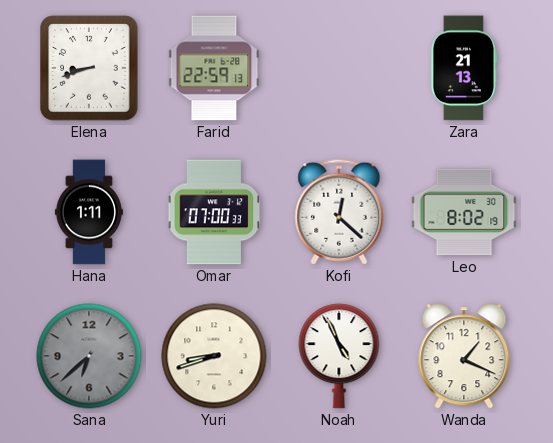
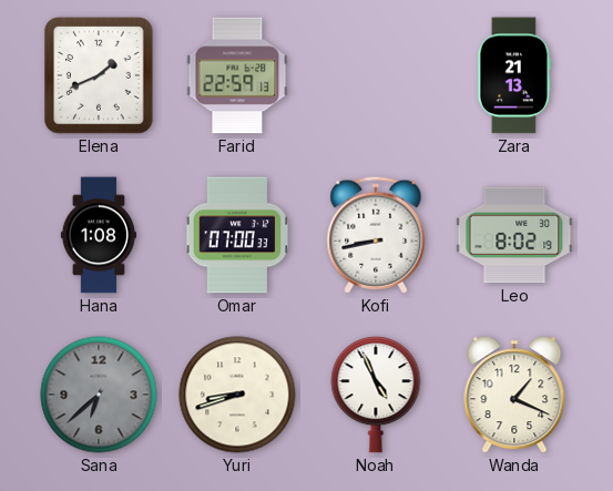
Elena: 8:42 -> 1:41
Hana: 1:11 -> 1:08
Kofi: 12:22 -> 8:43
